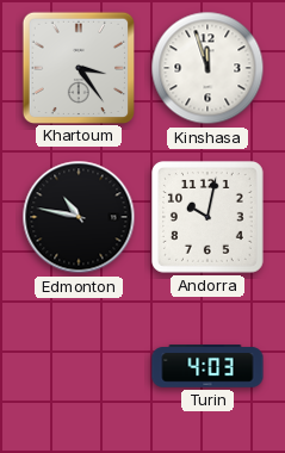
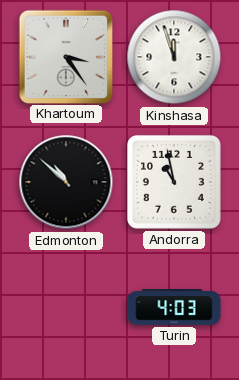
Edmonton: 10:47 -> 10:52
Andorra: 10:02 -> 10:58
